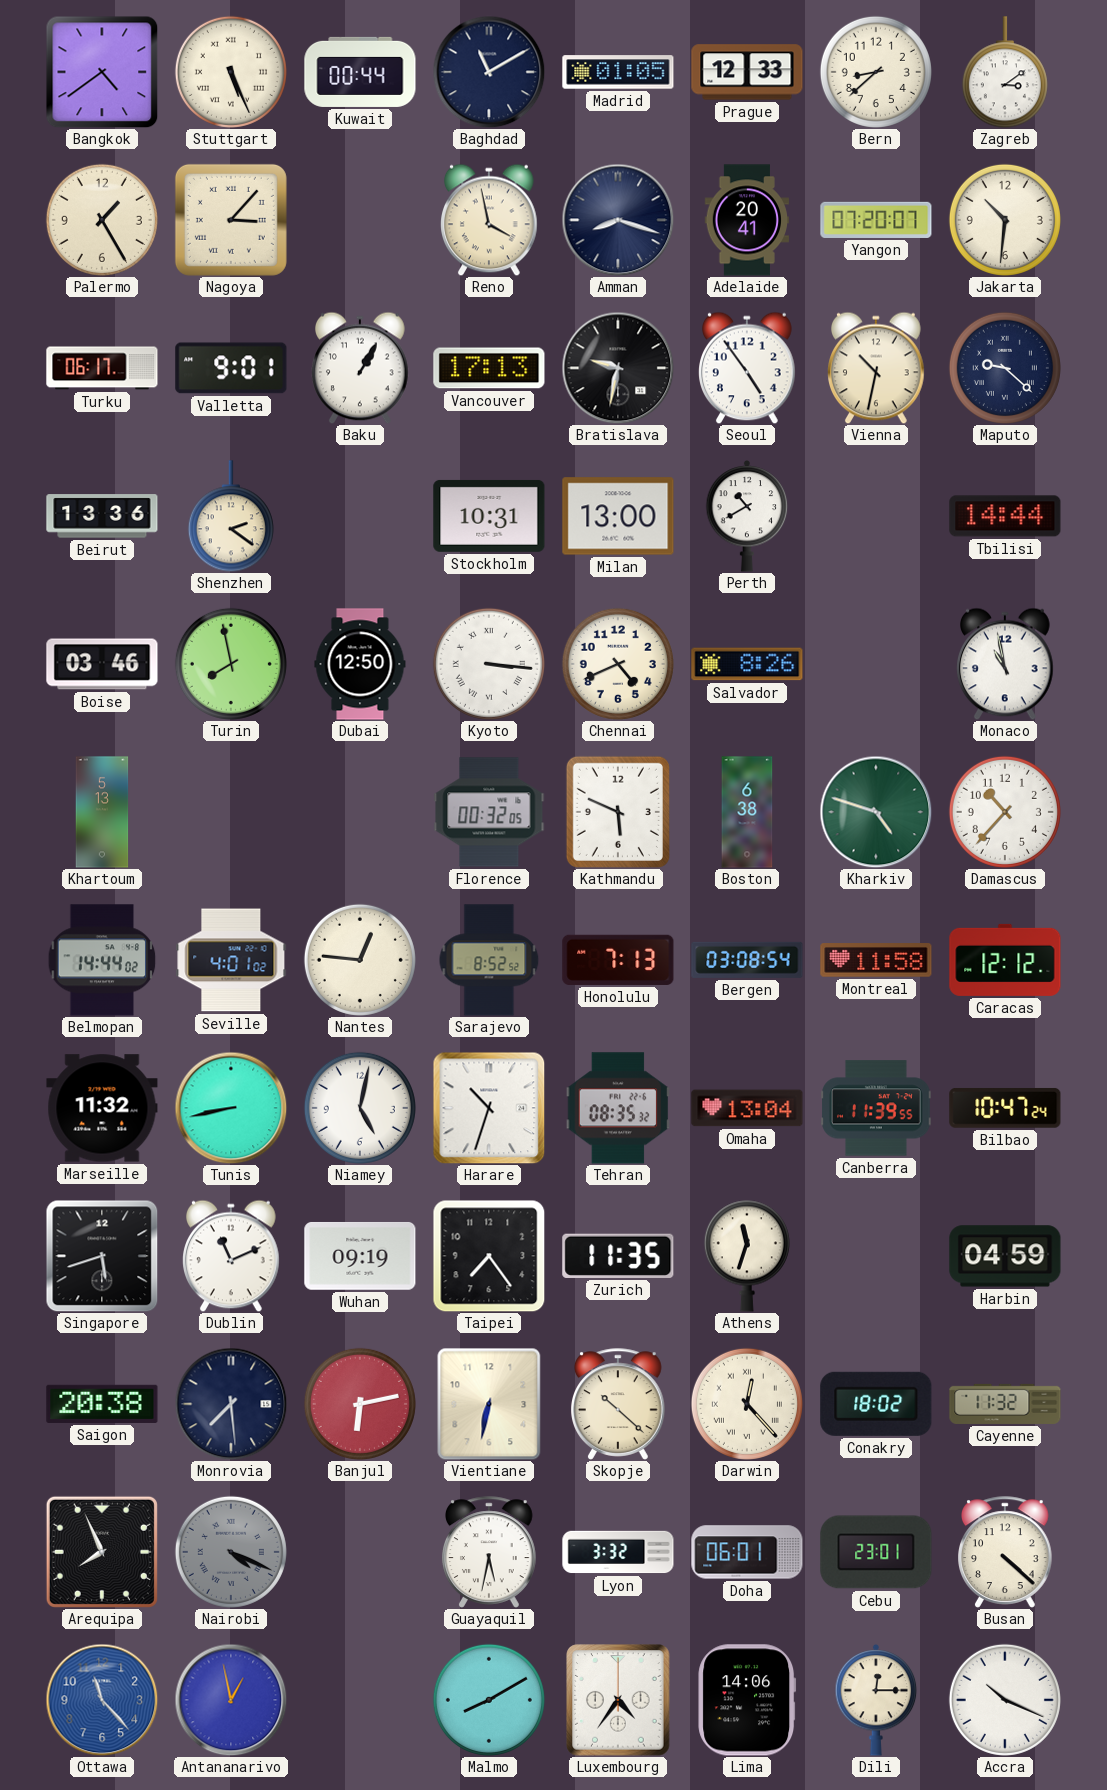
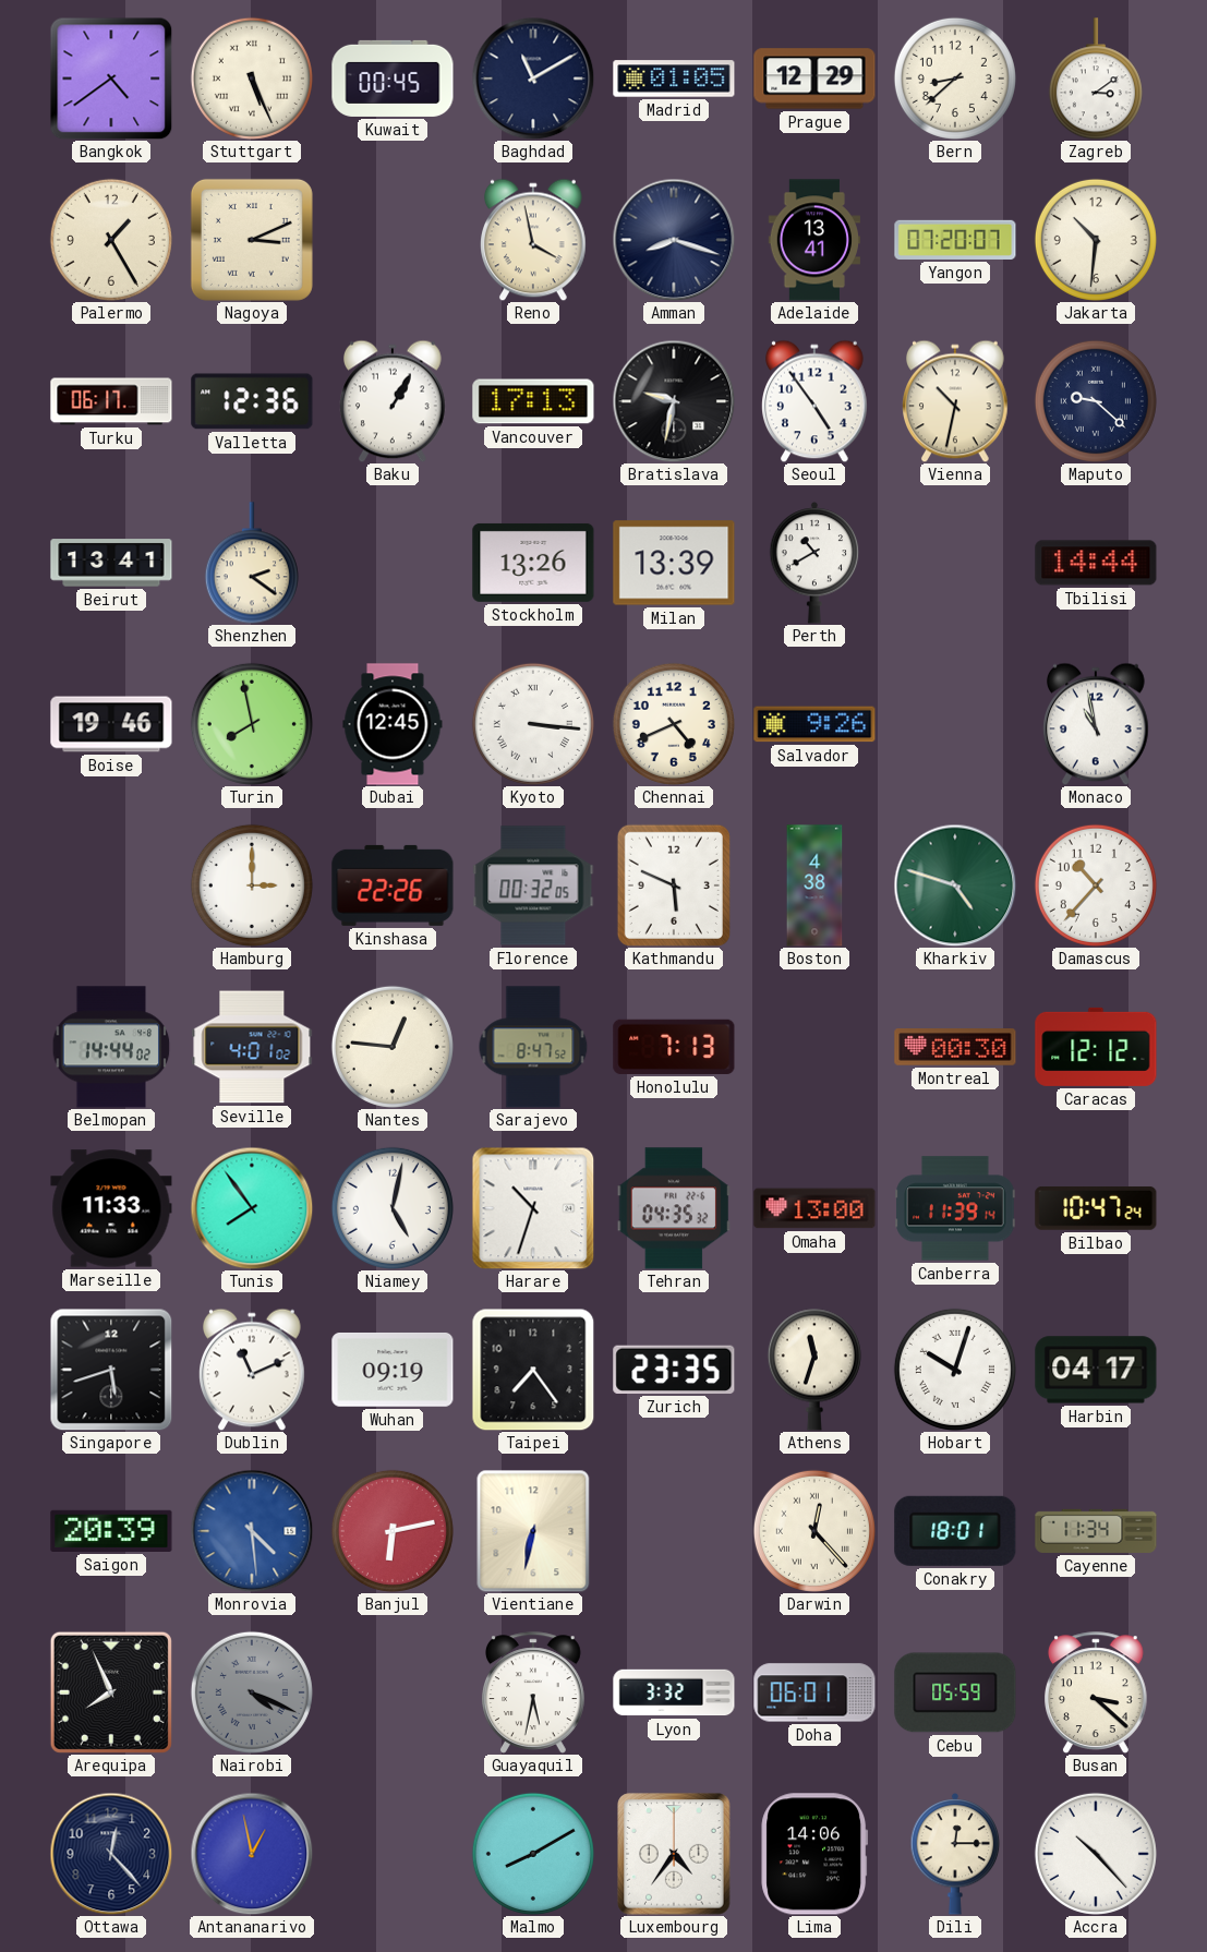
Kuwait: 00:44 -> 00:45
Prague: 12:33 -> 12:29
Nagoya: 3:07 -> 3:11
Adelaide: 20:41 -> 13:41
Valletta: 9:01 -> 12:36
Beirut: 13:36 -> 13:41
Stockholm: 10:31 -> 13:26
Milan: 13:00 -> 13:39
Boise: 03:46 -> 19:46
Dubai: 12:50 -> 12:45
Salvador: 8:26 -> 9:26
Khartoum: 5:13 -> none
Hamburg: none -> 3:00
Kinshasa: none -> 22:26
Boston: 6:38 -> 4:38
Sarajevo: 8:52 -> 8:47
Bergen: 03:08 -> none
Montreal: 11:58 -> 00:30
Marseille: 11:32 -> 11:33
Tunis: 8:43 -> 7:54
Tehran: 08:35 -> 04:35
Omaha: 13:04 -> 13:00
Canberra: 11:39:55 -> 11:39:14
Zurich: 11:35 -> 23:35
Hobart: none -> 10:03
Harbin: 04:59 -> 04:17
Saigon: 20:38 -> 20:39
Monrovia: 7:29 -> 4:29
Monrovia dial: navy -> blue
Skopje: 10:22 -> none
Conakry: 18:02 -> 18:01
Cayenne: 11:32 -> 11:34
Cebu: 23:01 -> 05:59
Busan: 4:22 -> 3:22
Ottawa: 11:23 -> 12:23
Ottawa dial: blue -> navy
Accra: 10:19 -> 10:23
